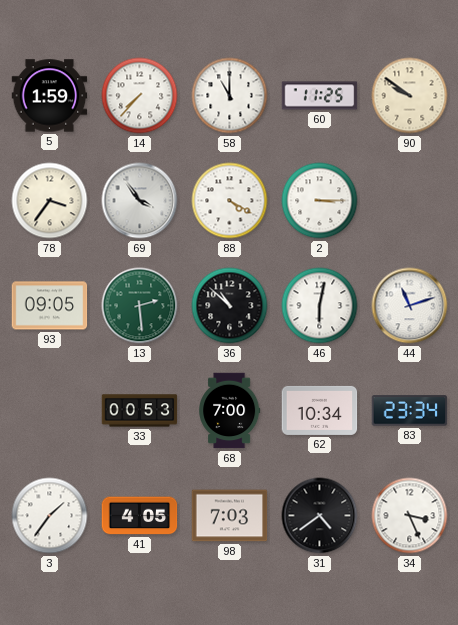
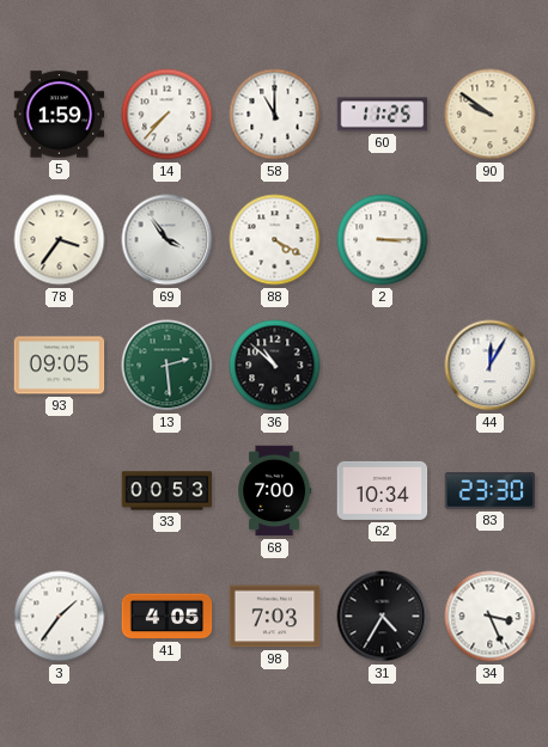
46: 6:02 -> none
44: 11:12 -> 12:05
83: 23:34 -> 23:30
31: 4:39 -> 4:35
